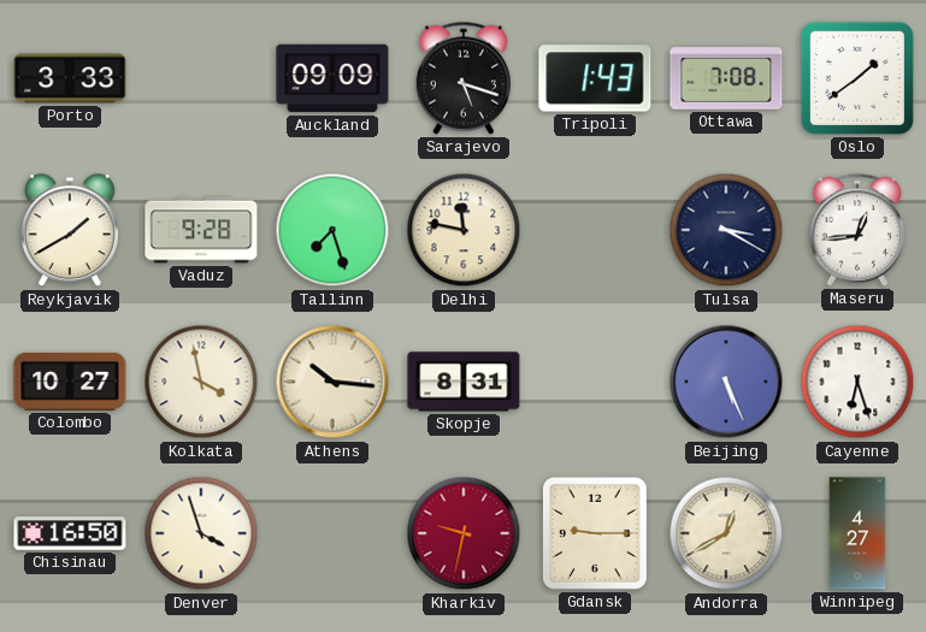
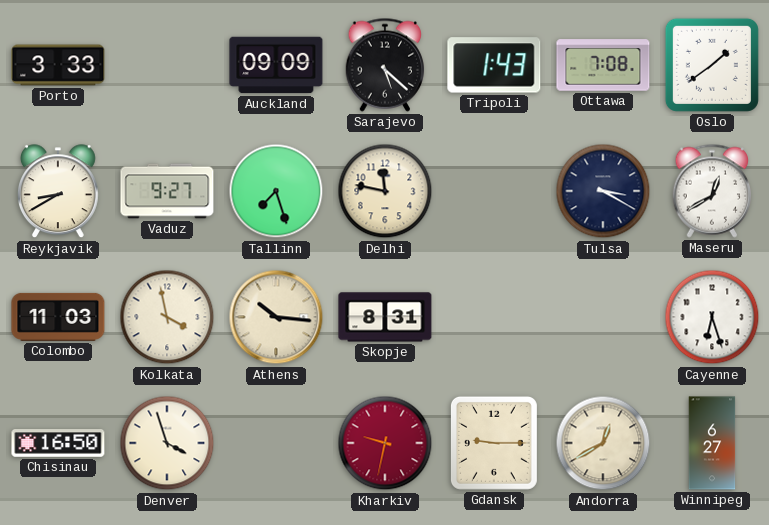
Sarajevo: 5:18 -> 5:22
Reykjavik: 1:40 -> 8:40
Vaduz: 9:28 -> 9:27
Maseru: 12:44 -> 12:40
Colombo: 10:27 -> 11:03
Beijing: 5:26 -> none
Winnipeg: 4:27 -> 6:27
